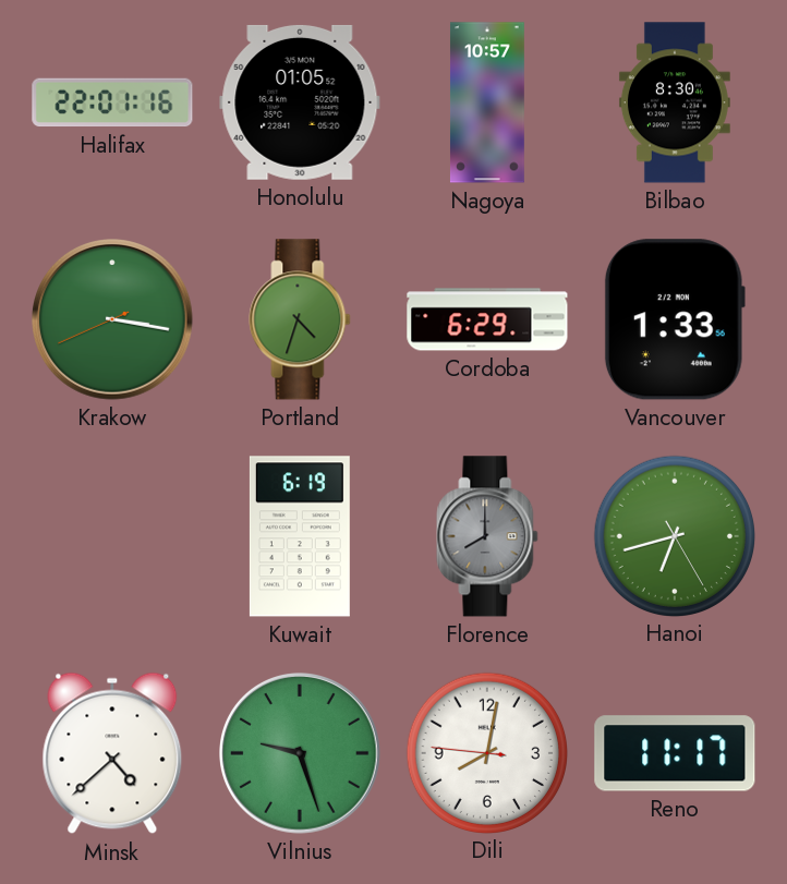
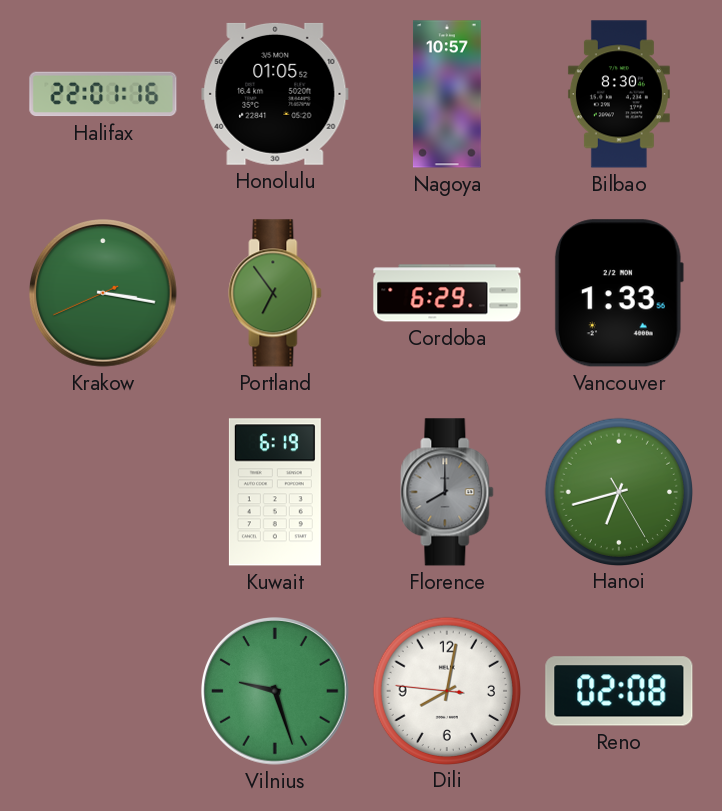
Portland: 4:33 -> 6:54
Minsk: 4:38 -> none
Reno: 11:17 -> 02:08
